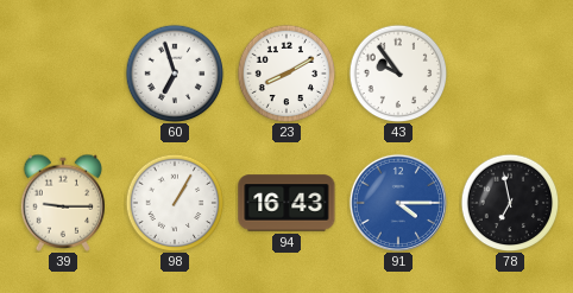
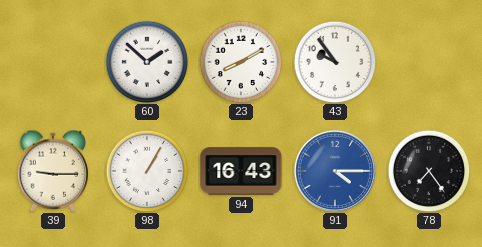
60: 6:57 -> 1:52
78: 6:58 -> 7:24
